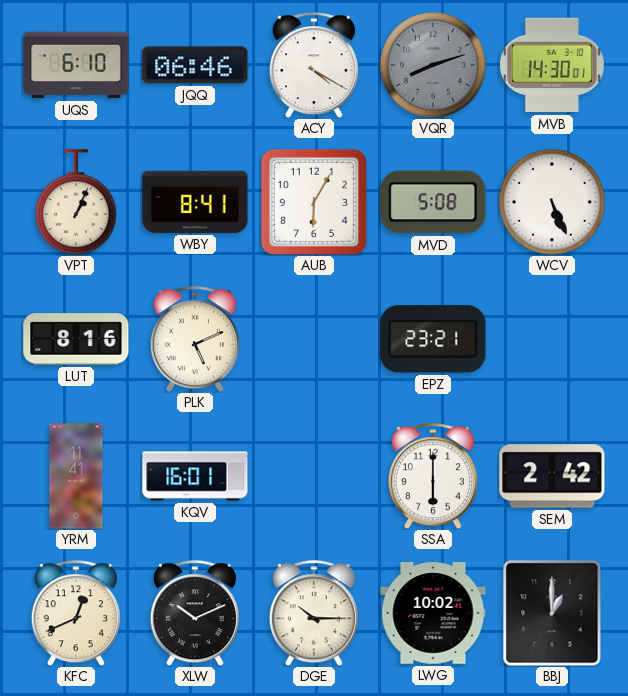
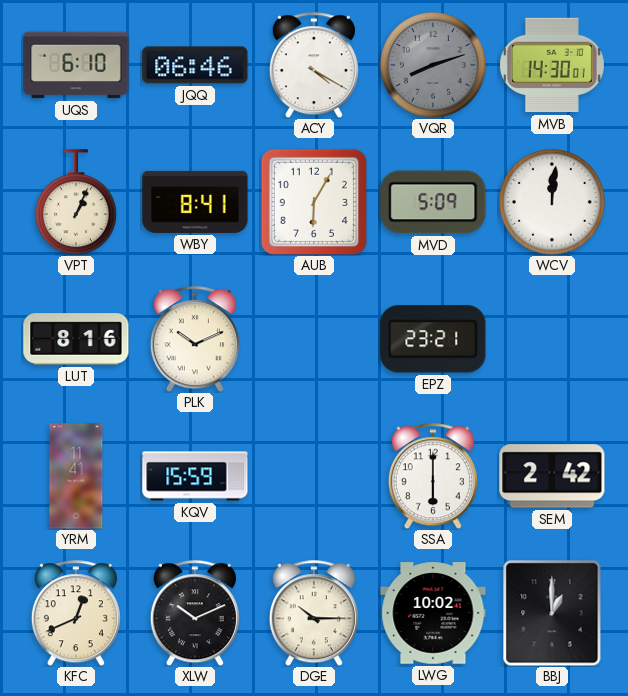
MVD: 5:08 -> 5:09
WCV: 5:26 -> 12:01
PLK: 5:11 -> 10:11
KQV: 16:01 -> 15:59
